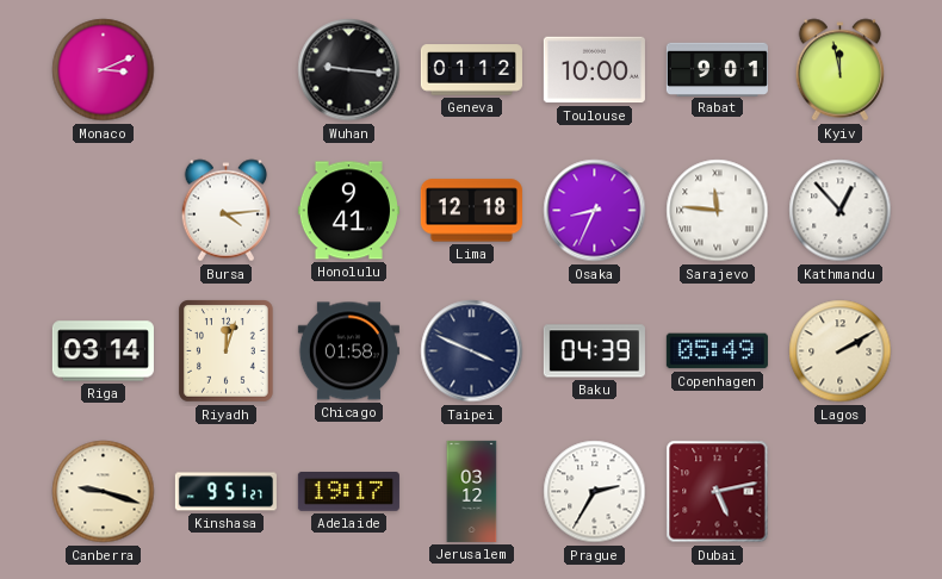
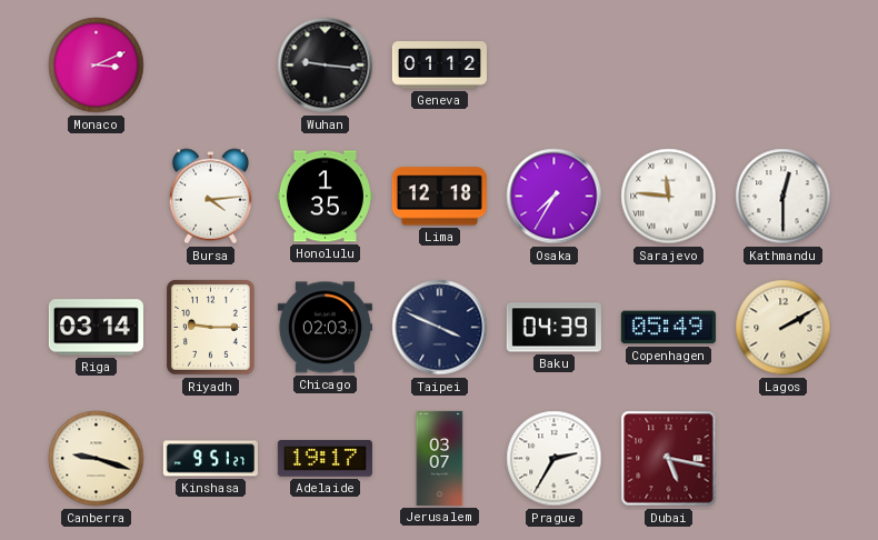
Toulouse: 10:00 -> none
Rabat: 9:01 -> none
Kyiv: 11:58 -> none
Honolulu: 9:41 -> 1:35
Osaka: 8:34 -> 7:35
Kathmandu: 12:53 -> 12:30
Riyadh: 12:03 -> 9:15
Chicago: 01:58 -> 02:03
Jerusalem: 03:12 -> 03:07
Dubai: 5:13 -> 5:17
